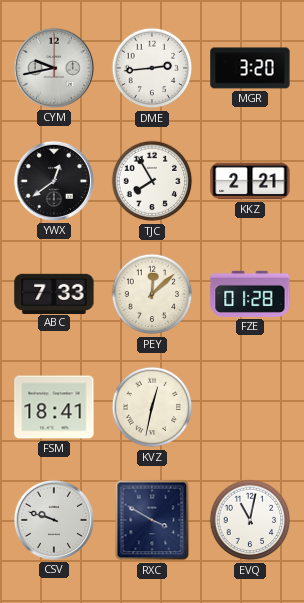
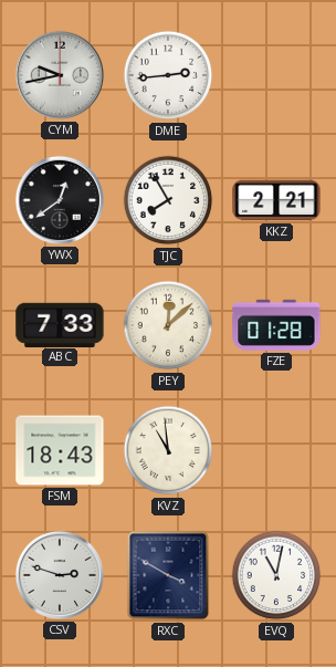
MGR: 3:20 -> none
FSM: 18:41 -> 18:43
KVZ: 12:32 -> 10:59
CSV: 9:48 -> 2:48
